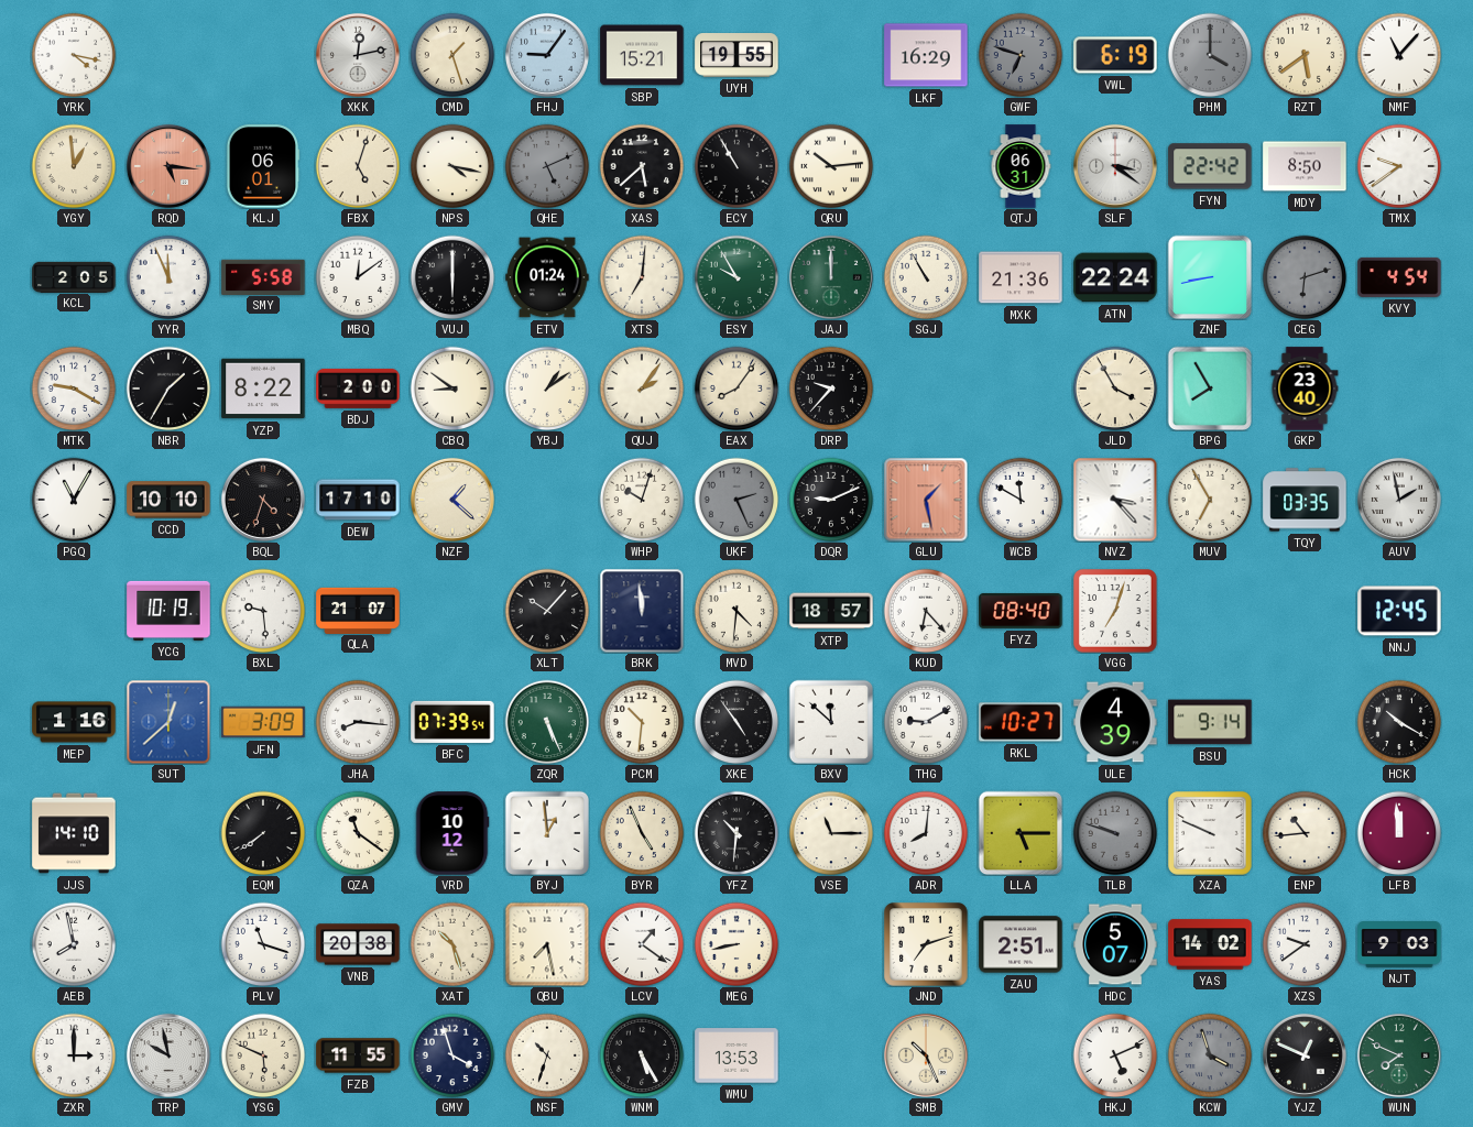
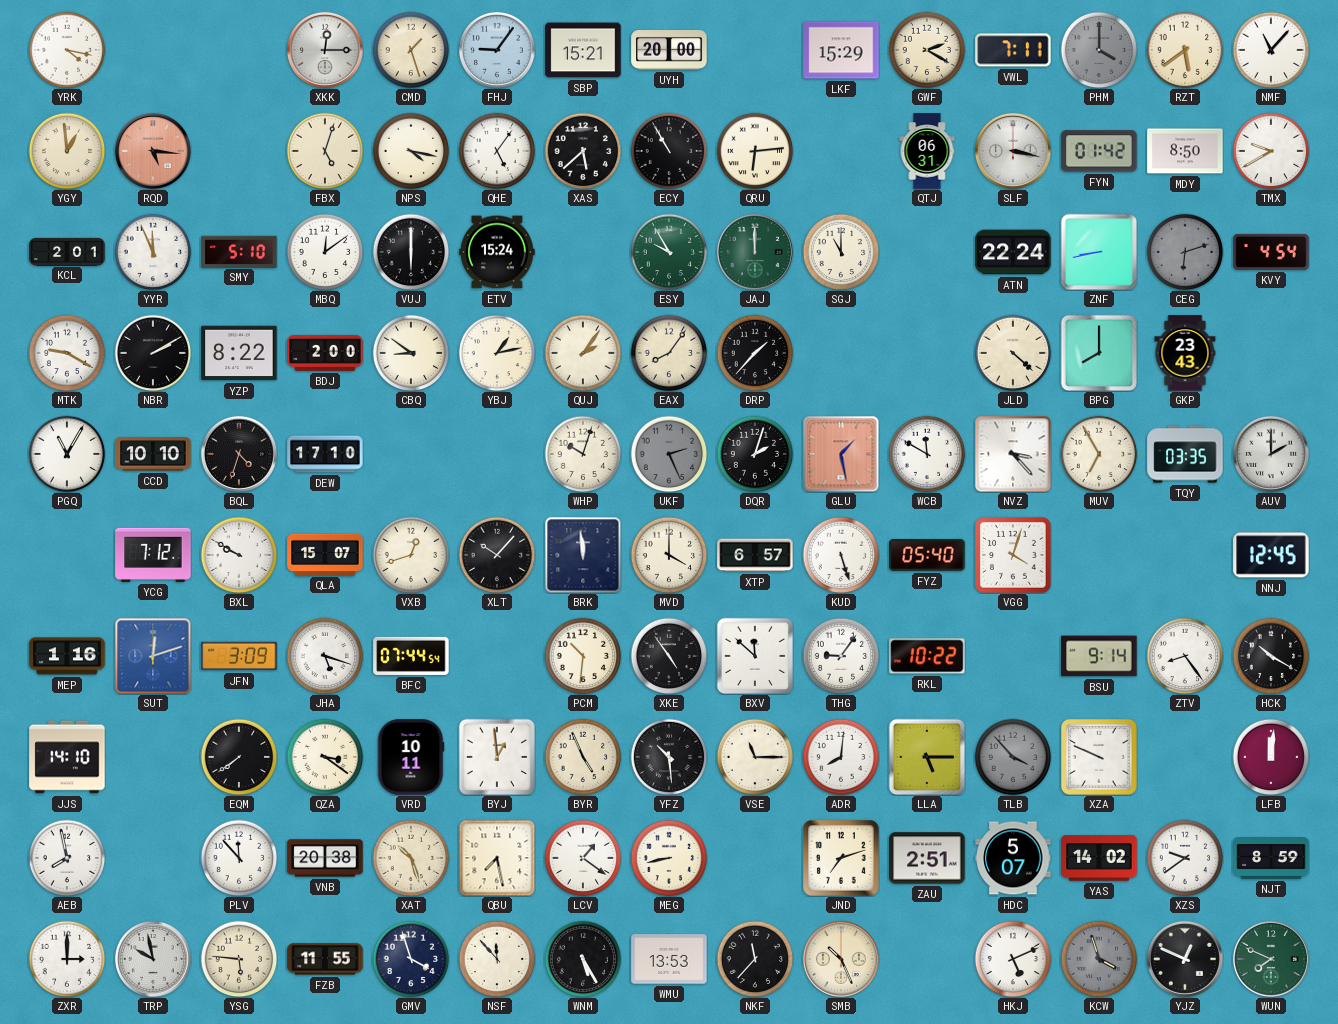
XKK: 12:13 -> 12:15
UYH: 19:55 -> 20:00
LKF: 16:29 -> 15:29
GWF: 6:48 -> 2:20
GWF dial: grey -> cream
VWL: 6:19 -> 7:11
KLJ: 06:01 -> none
QHE: 5:11 -> 5:06
QHE dial: grey -> white
QRU: 10:14 -> 6:14
SLF: 3:21 -> 3:17
FYN: 22:42 -> 01:42
TMX: 9:39 -> 9:40
KCL: 2:05 -> 2:01
SMY: 5:58 -> 5:10
ETV: 01:24 -> 15:24
XTS: 7:01 -> none
SGJ: 10:55 -> 11:00
MXK: 21:36 -> none
NBR: 1:35 -> 2:10
YBJ: 1:09 -> 1:13
DRP: 9:37 -> 1:37
JLD: 3:55 -> 4:22
BPG: 7:55 -> 8:00
GKP: 23:40 -> 23:43
NZF: 1:22 -> none
DQR: 9:11 -> 2:03
AUV: 1:58 -> 2:00
YCG: 10:19 -> 7:12
BXL: 9:29 -> 9:50
QLA: 21:07 -> 15:07
VXB: none -> 12:42
MVD: 4:31 -> 4:00
XTP: 18:57 -> 6:57
KUD: 6:23 -> 5:27
FYZ: 08:40 -> 05:40
VGG: 7:03 -> 4:03
SUT: 12:38 -> 12:12
JHA: 8:16 -> 5:18
BFC: 07:39 -> 07:44
ZQR: 5:26 -> none
THG: 9:10 -> 9:06
RKL: 10:27 -> 10:22
ULE: 4:39 -> none
ZTV: none -> 8:24
QZA: 11:21 -> 3:21
VRD: 10:12 -> 10:11
YFZ: 10:31 -> 10:29
TLB: 9:48 -> 3:53
ENP: 10:44 -> none
LFB: 11:59 -> 12:01
PLV: 11:18 -> 11:53
NJT: 9:03 -> 8:59
YSG: 5:49 -> 5:46
NSF: 10:33 -> 11:53
NKF: none -> 11:37
